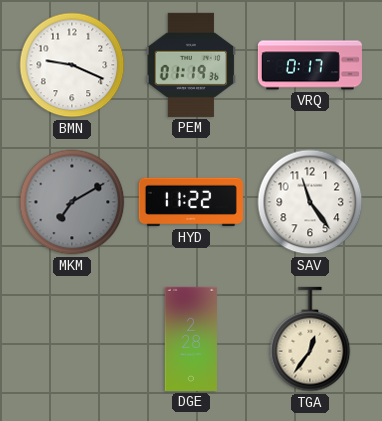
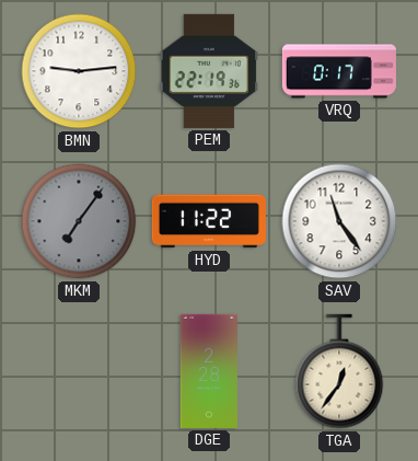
BMN: 9:19 -> 9:14
PEM: 01:19 -> 22:19
MKM: 7:10 -> 7:06
